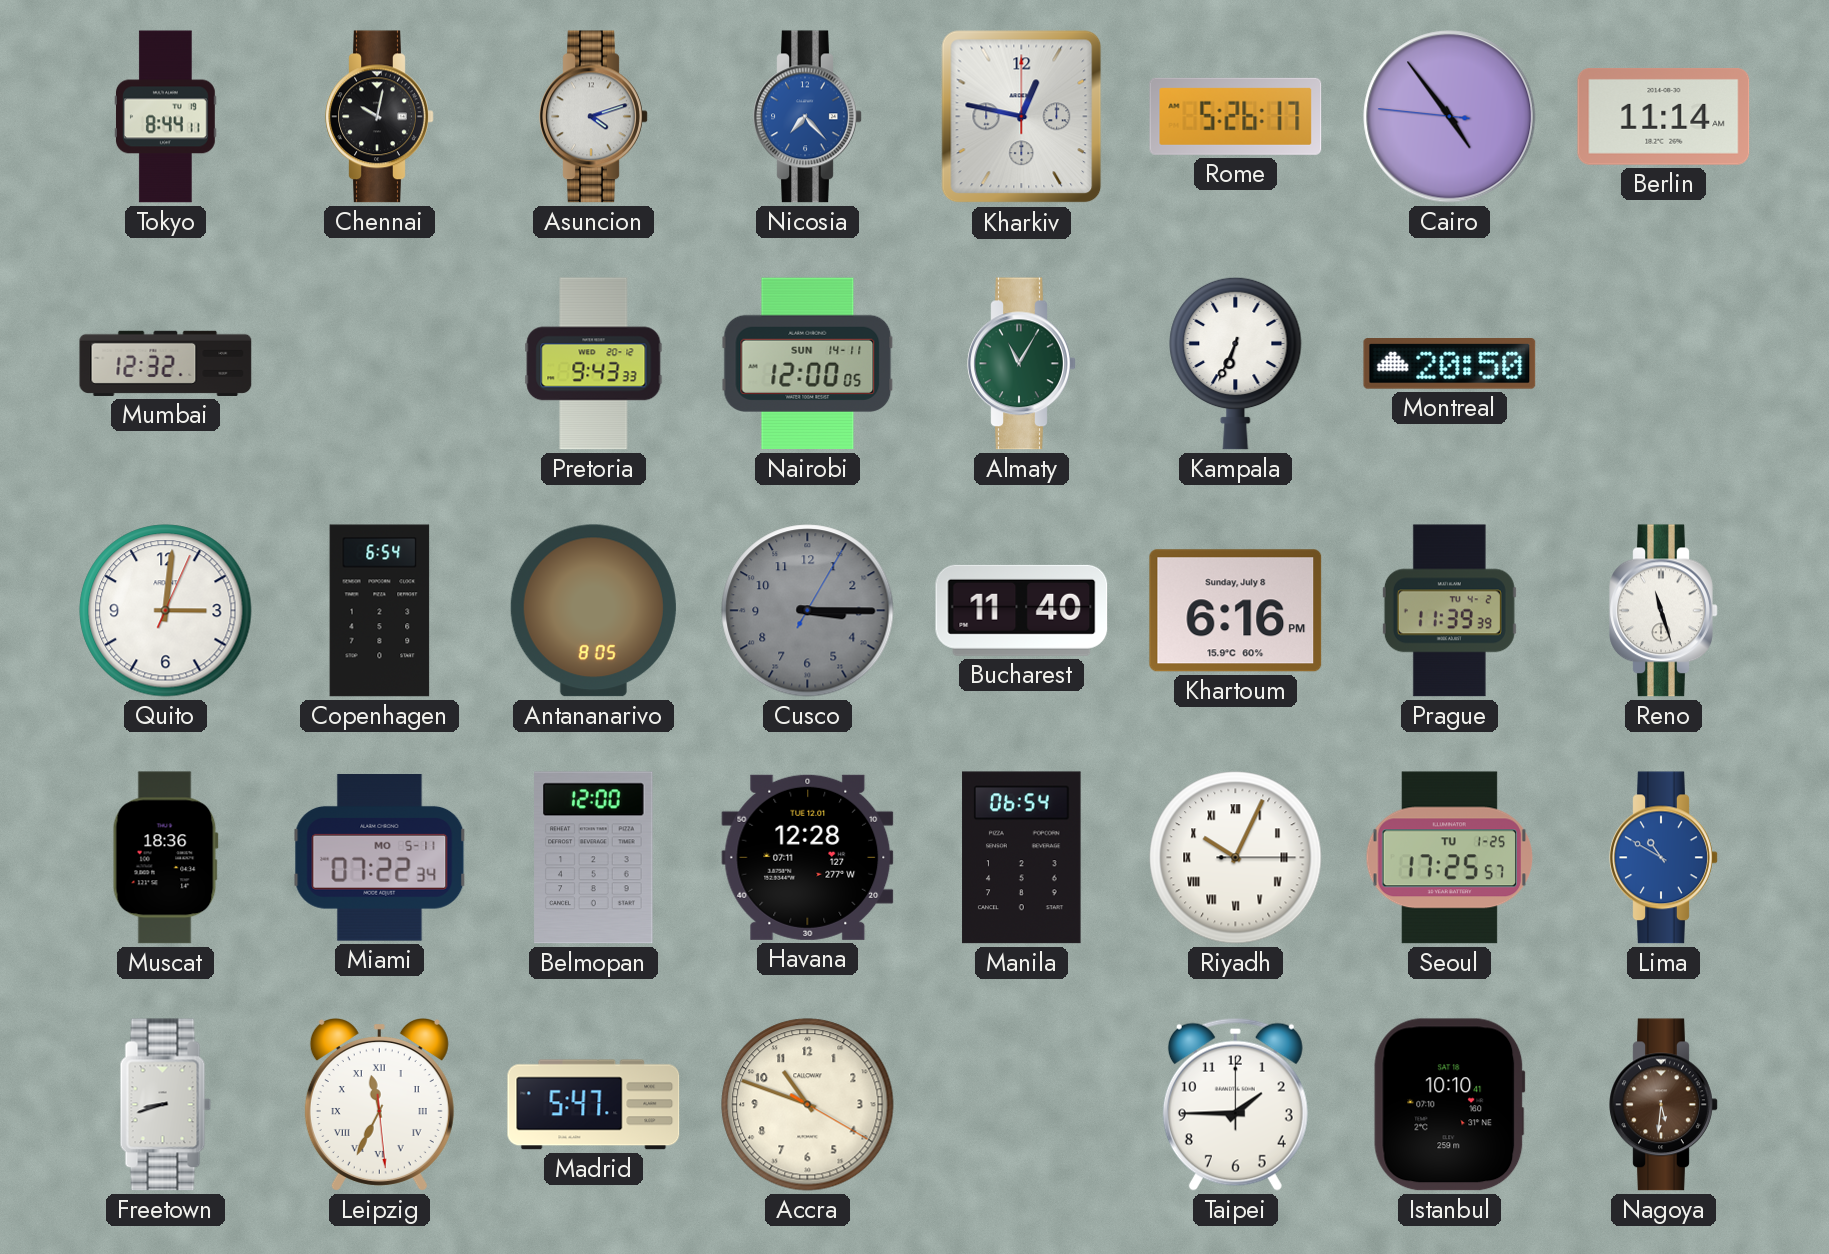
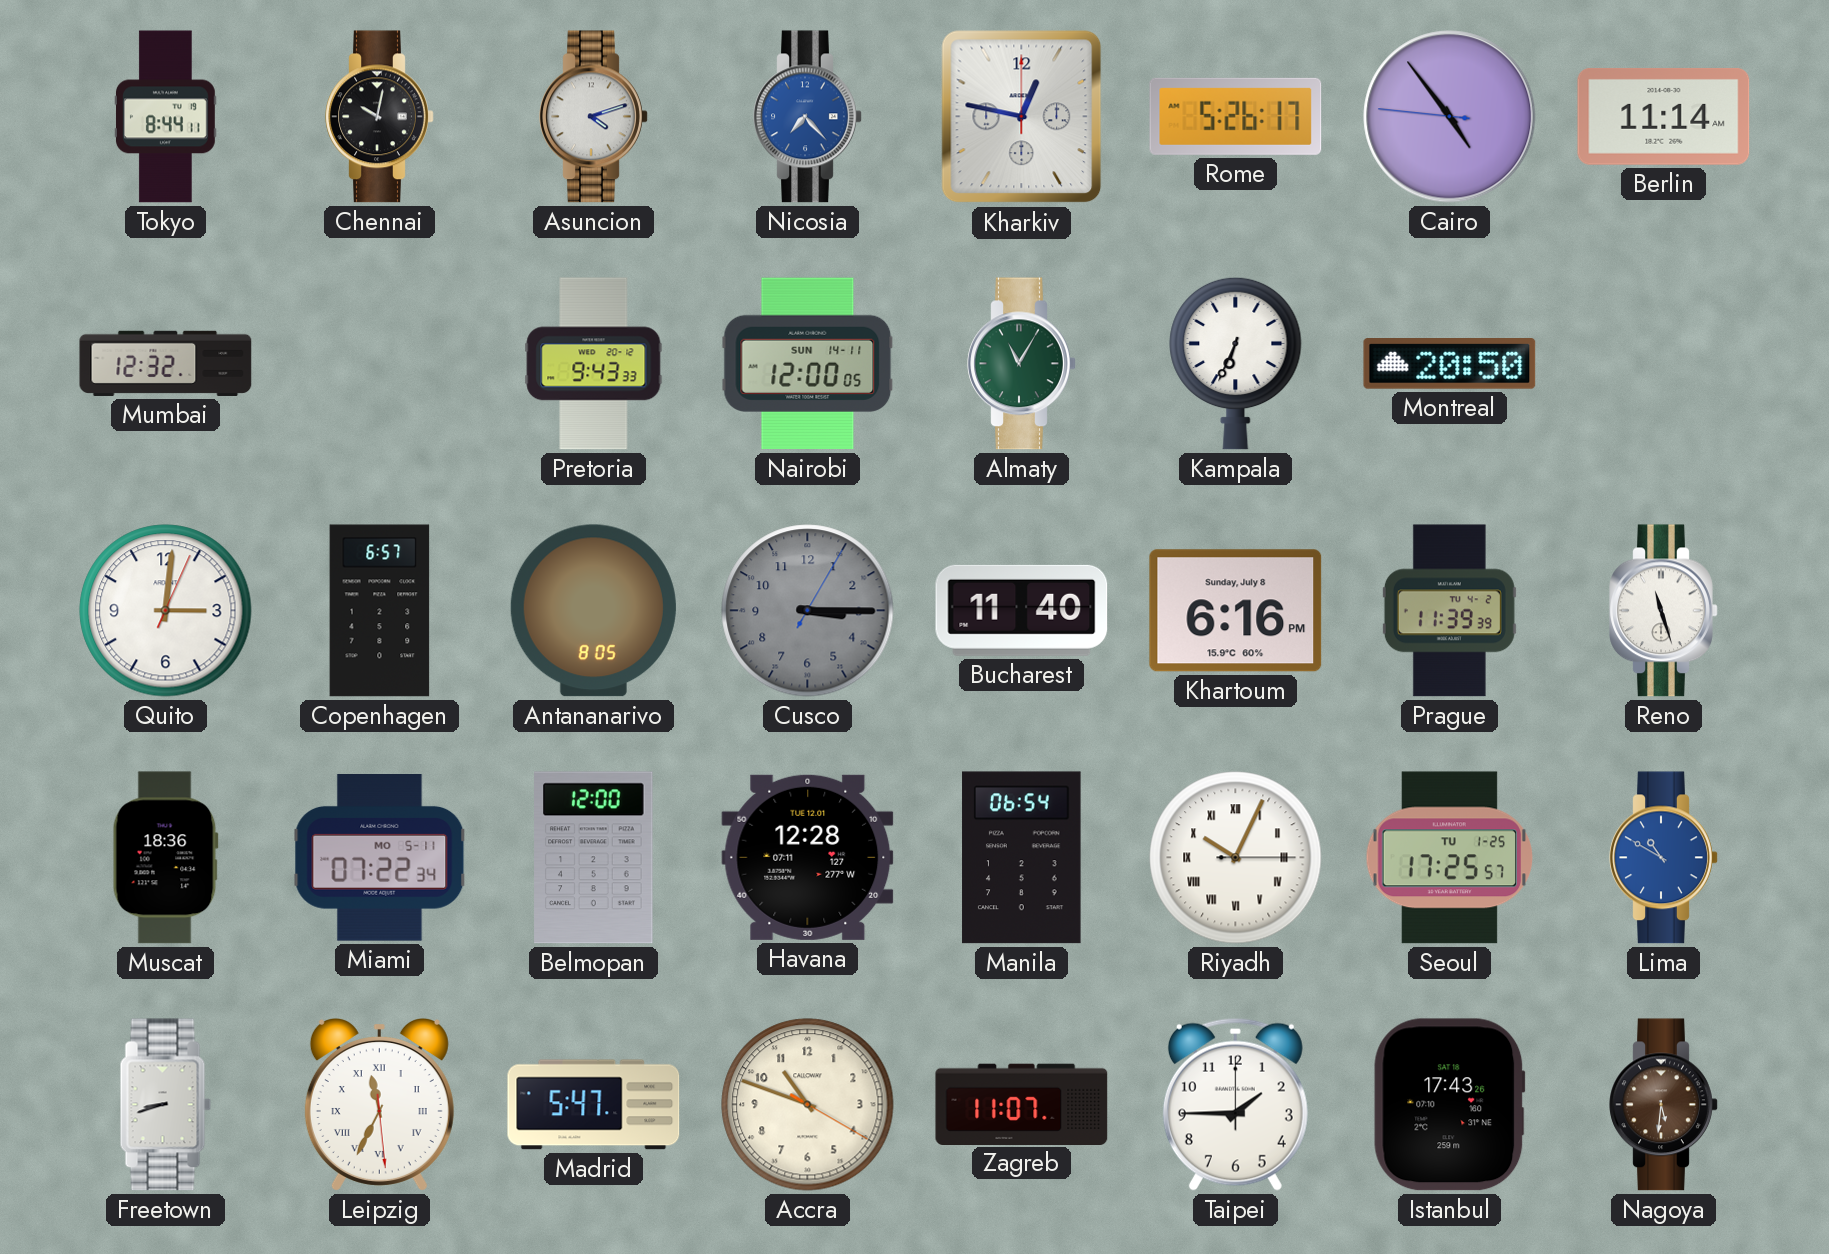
Copenhagen: 6:54 -> 6:57
Zagreb: none -> 11:07
Istanbul: 10:10 -> 17:43
